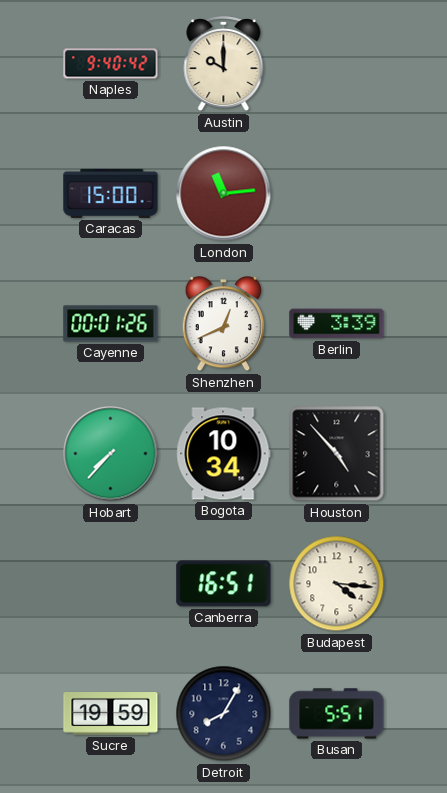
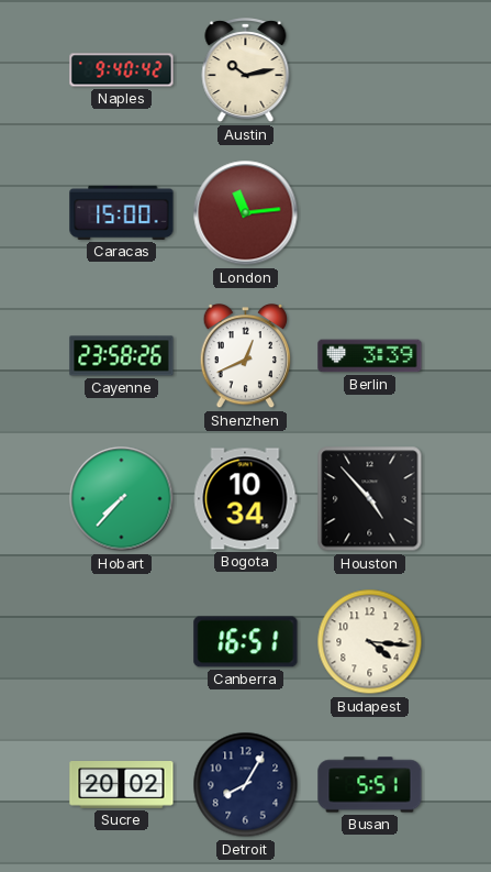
Austin: 10:00 -> 10:13
Cayenne: 00:01 -> 23:58
Sucre: 19:59 -> 20:02
